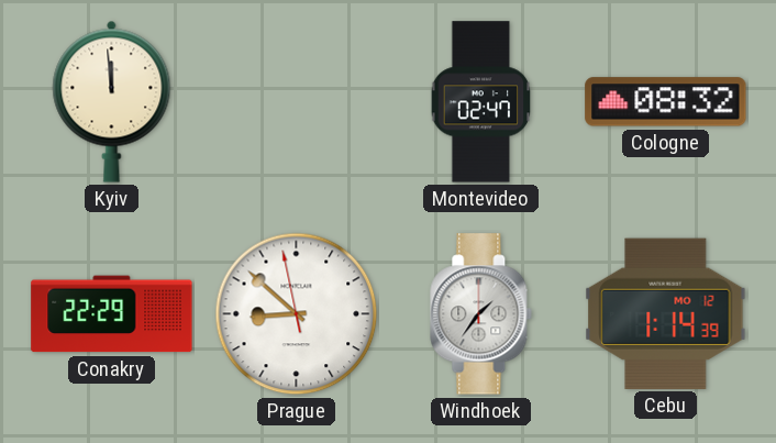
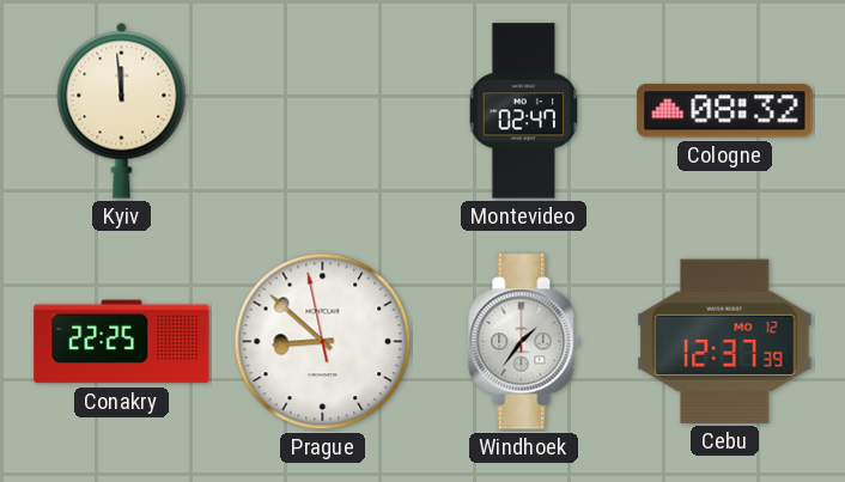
Conakry: 22:29 -> 22:25
Cebu: 1:14 -> 12:37
